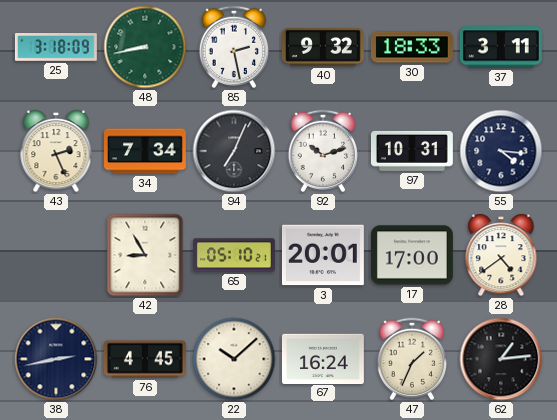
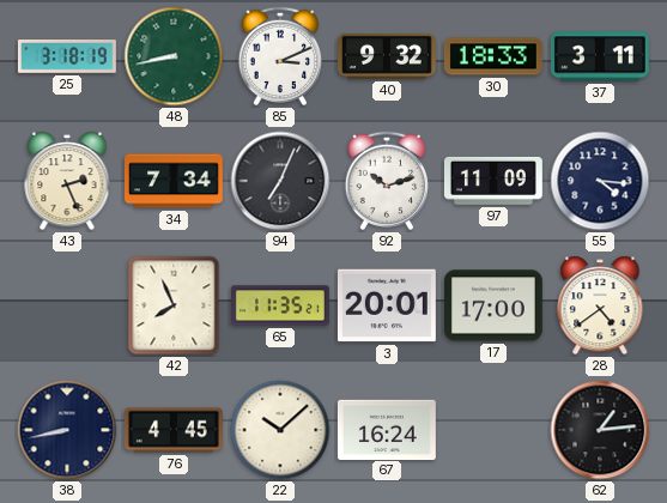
25: 3:18:09 -> 3:18:19
85: 2:28 -> 3:11
97: 10:31 -> 11:09
42: 8:55 -> 7:56
65: 05:10 -> 11:35
38: 2:43 -> 8:43
47: 1:34 -> none
